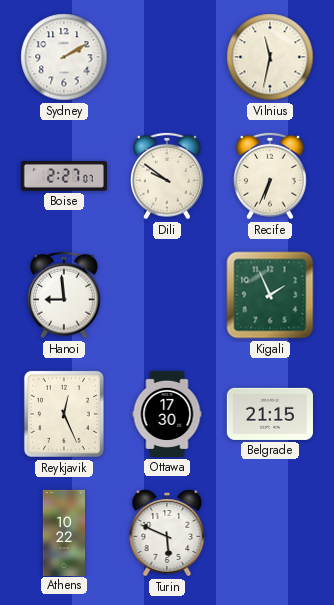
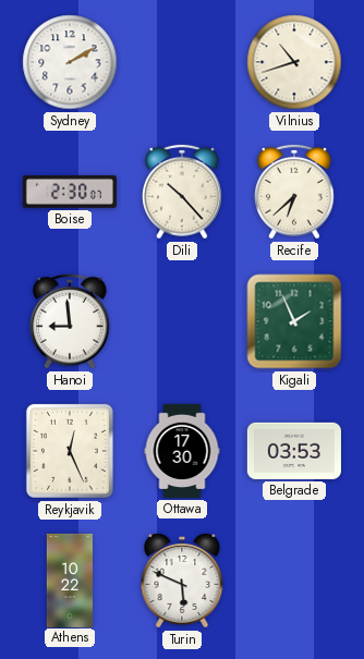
Vilnius: 11:32 -> 10:42
Boise: 2:27 -> 2:30
Dili: 9:51 -> 10:23
Recife: 6:34 -> 6:38
Belgrade: 21:15 -> 03:53
